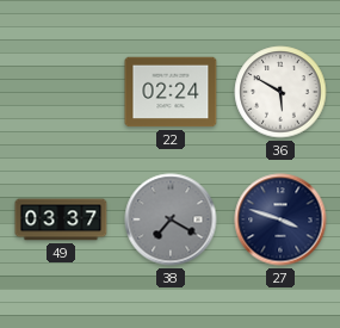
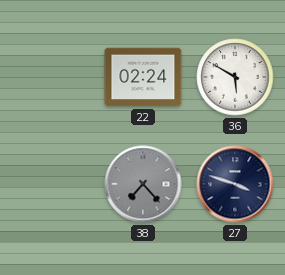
49: 03:37 -> none
38: 7:20 -> 7:23
